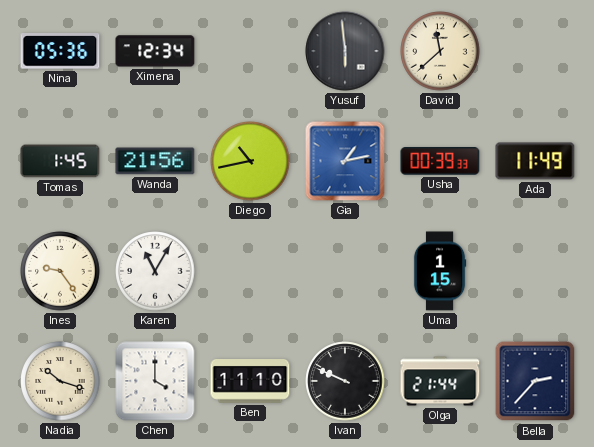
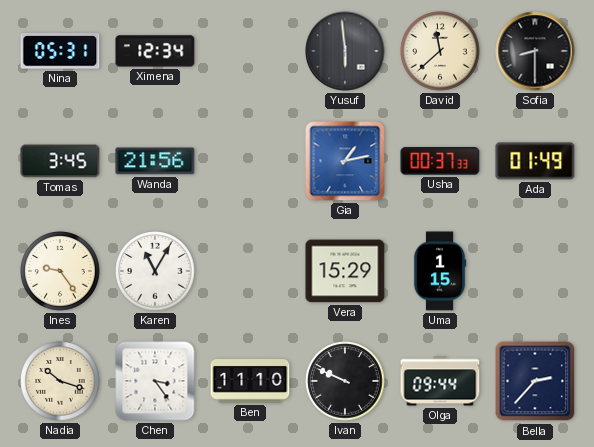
Nina: 05:36 -> 05:31
Sofia: none -> 8:30
Tomas: 1:45 -> 3:45
Diego: 10:43 -> none
Usha: 00:39 -> 00:37
Ada: 11:49 -> 01:49
Vera: none -> 15:29
Chen: 4:00 -> 3:24
Olga: 21:44 -> 09:44
